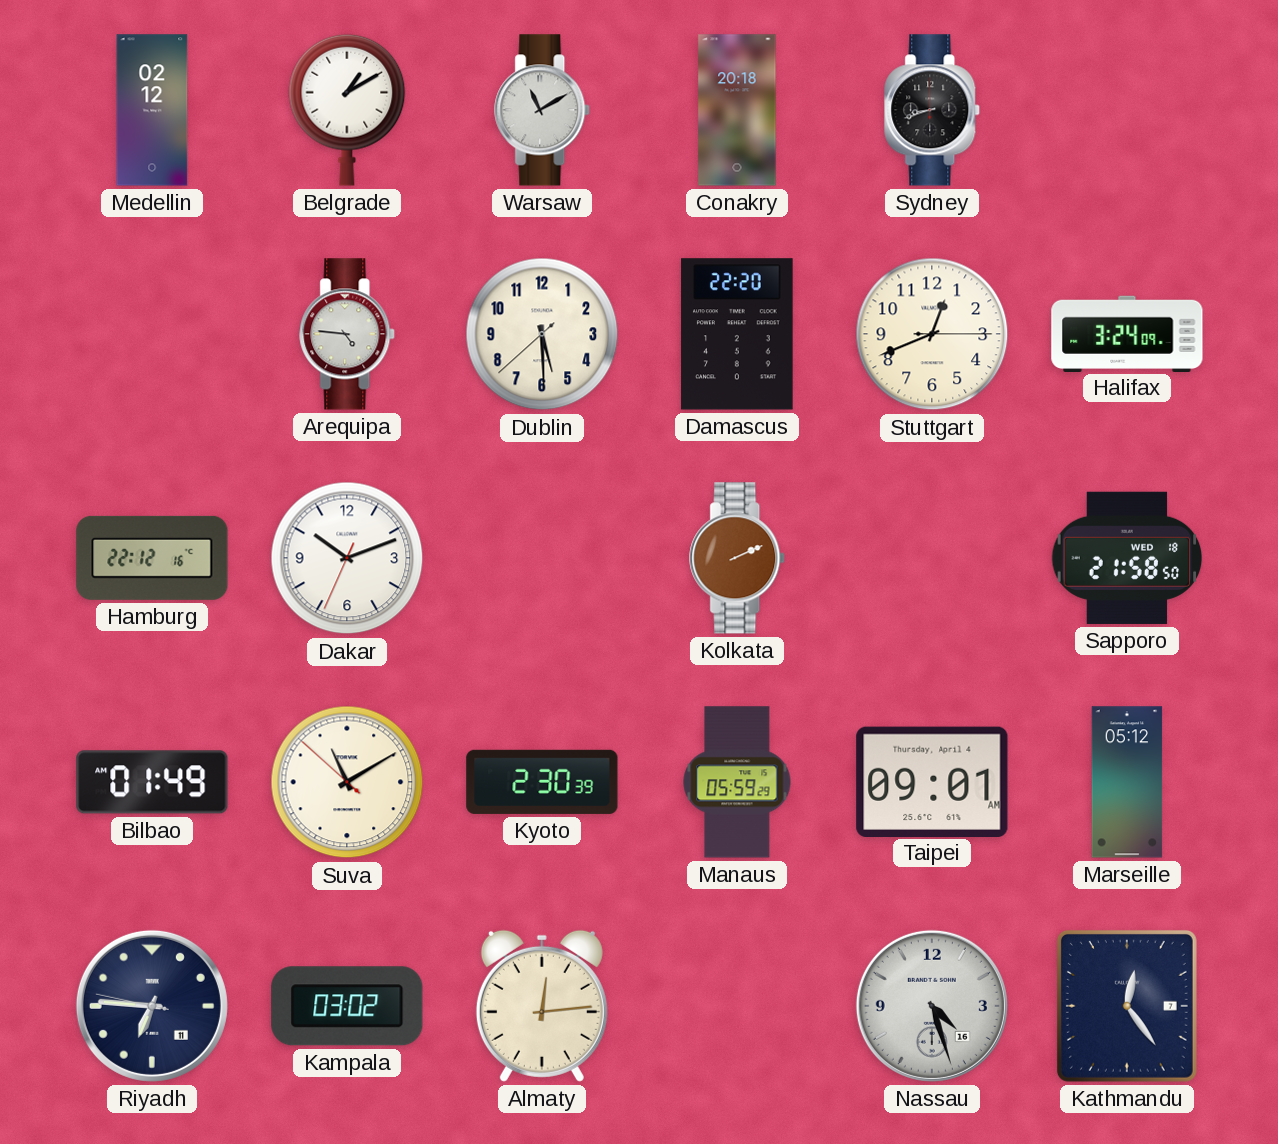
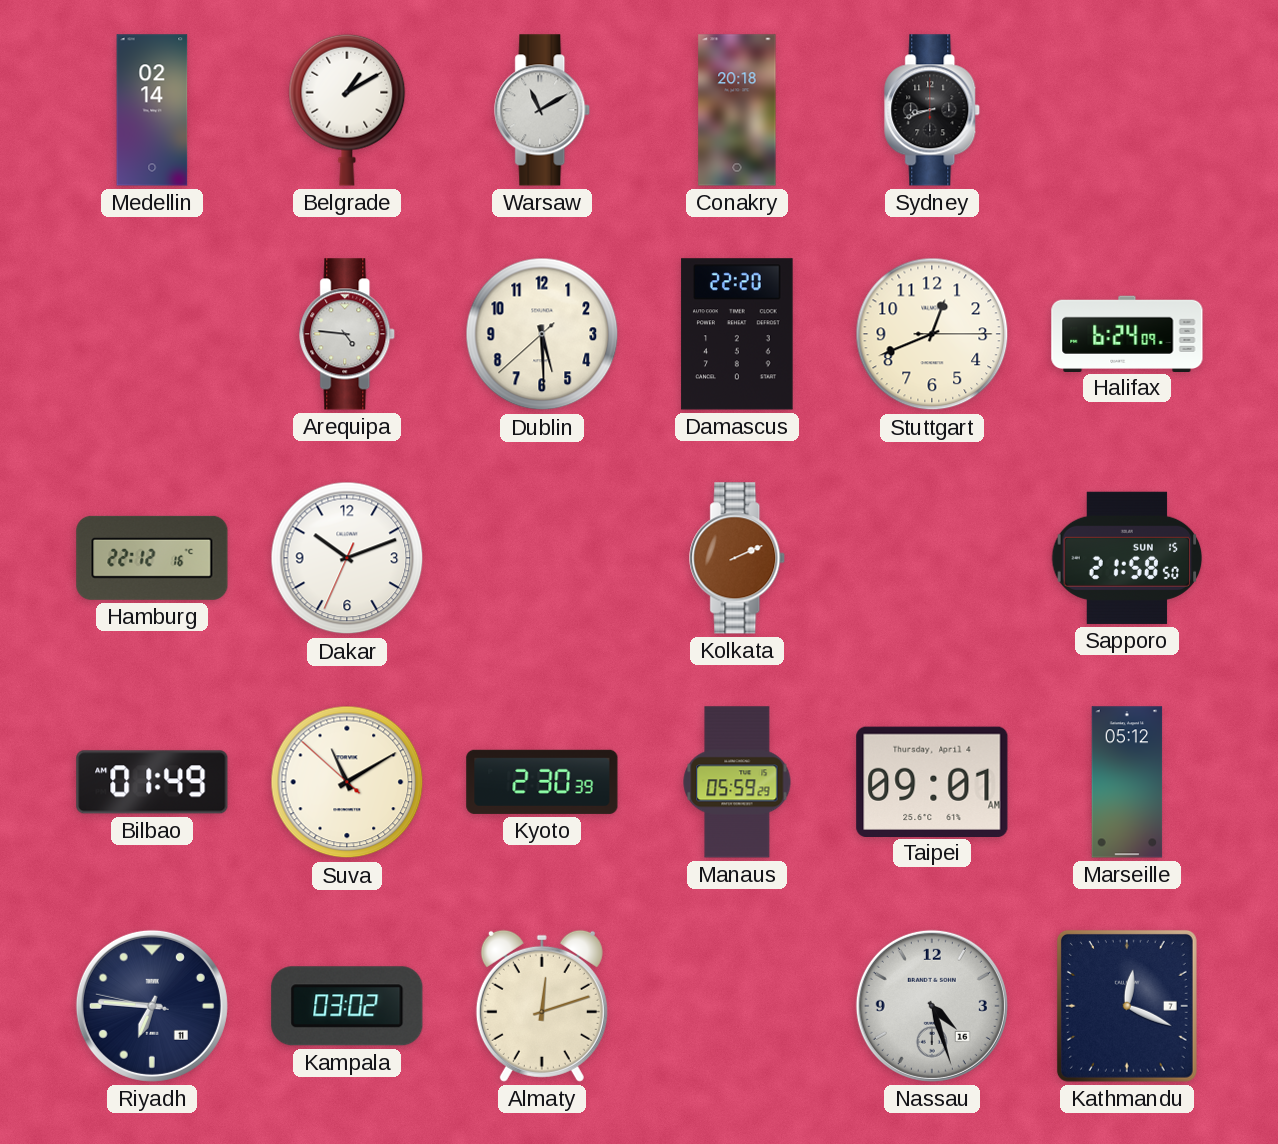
Medellin: 02:12 -> 02:14
Halifax: 3:24 -> 6:24
Sapporo date: WED 18 -> SUN 15
Almaty: 12:14 -> 12:12
Kathmandu: 12:24 -> 12:19
